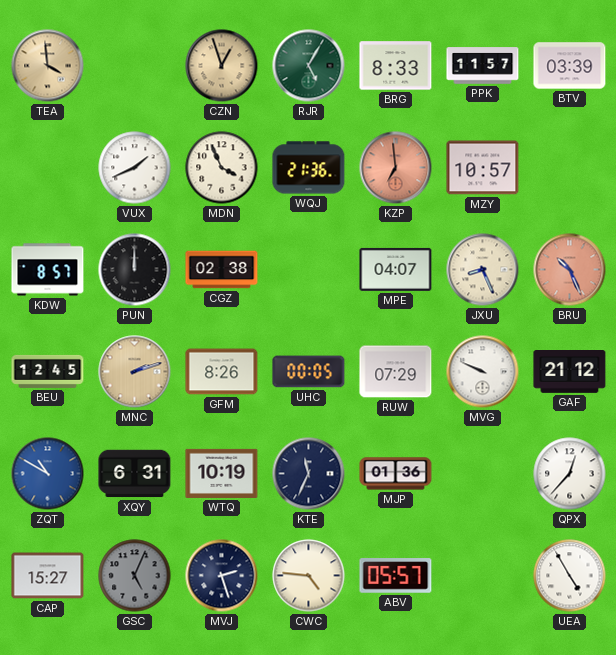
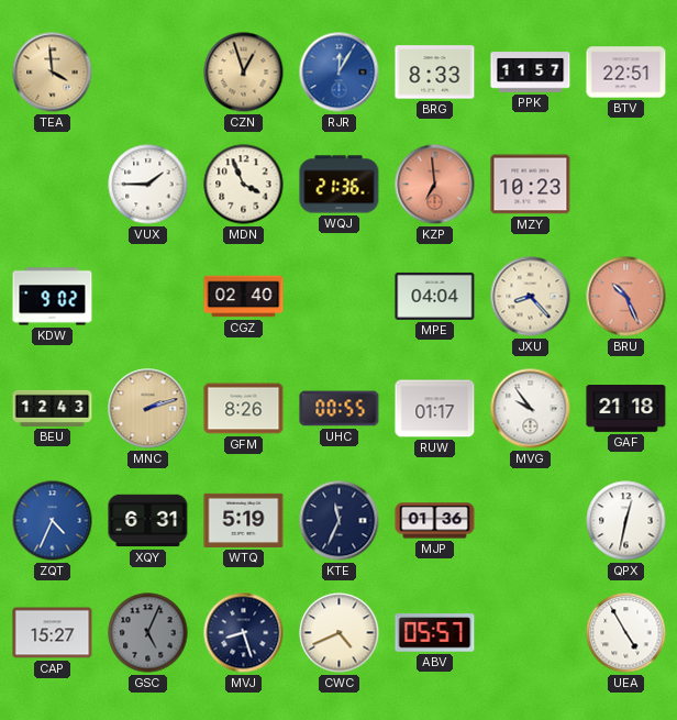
RJR: 5:05 -> 12:05
RJR dial: green -> blue
BTV: 03:39 -> 22:51
VUX: 1:41 -> 1:45
MZY: 10:57 -> 10:23
KDW: 8:57 -> 9:02
PUN: 12:00 -> none
CGZ: 02:38 -> 02:40
MPE: 04:07 -> 04:04
JXU: 8:26 -> 8:23
BEU: 12:45 -> 12:43
UHC: 00:05 -> 00:55
RUW: 07:29 -> 01:17
MVG: 9:49 -> 9:54
GAF: 21:12 -> 21:18
ZQT: 10:50 -> 4:34
WTQ: 10:19 -> 5:19
QPX: 12:37 -> 12:32
MVJ: 2:27 -> 8:27
CWC: 4:46 -> 4:41
